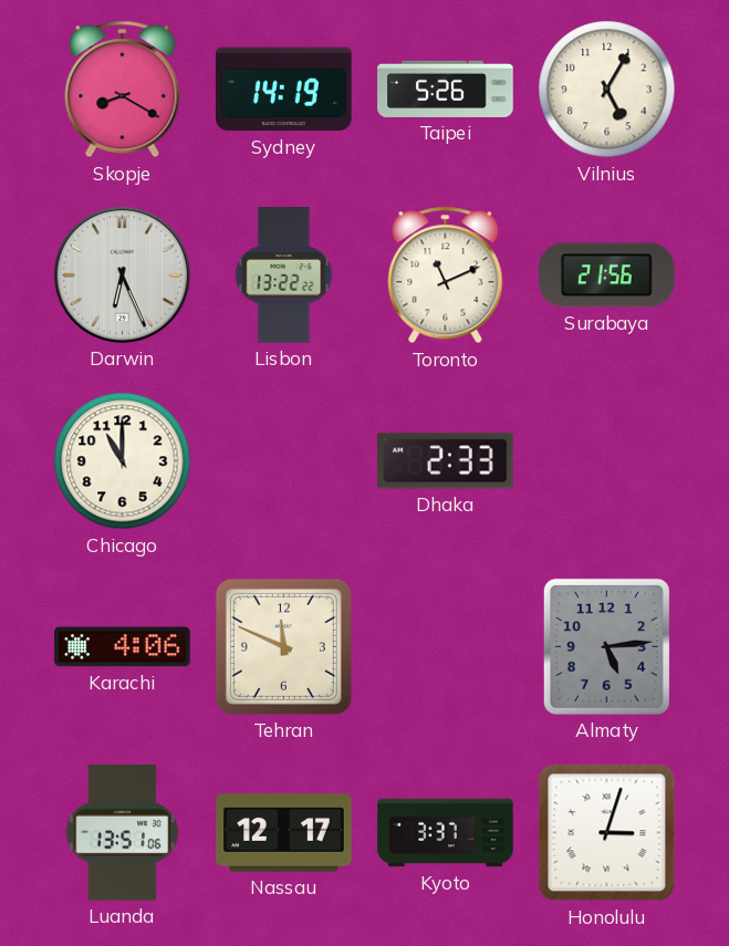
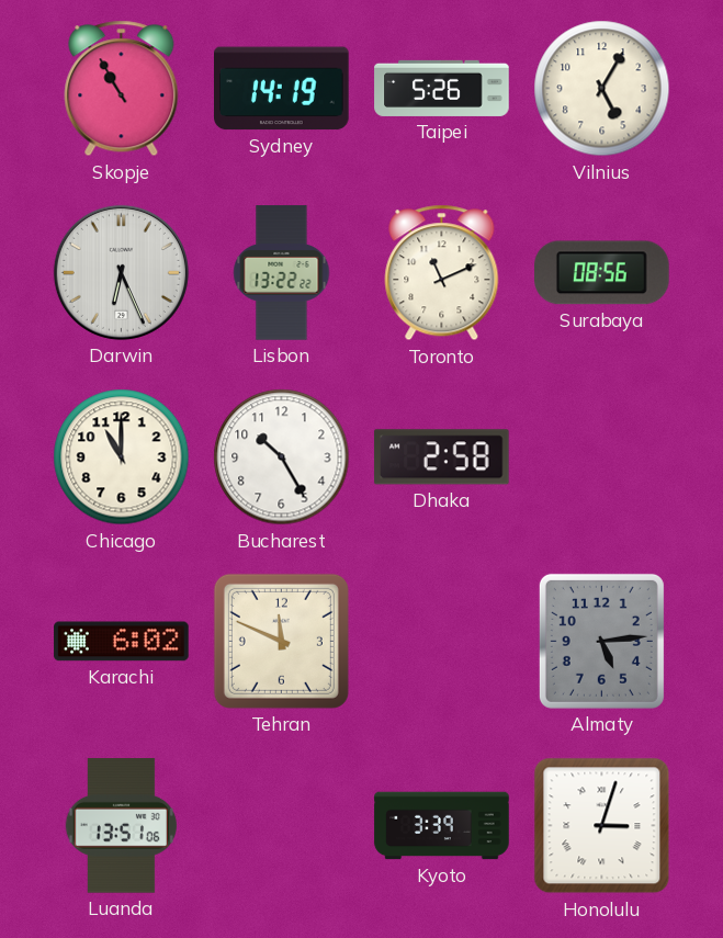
Skopje: 8:20 -> 10:55
Surabaya: 21:56 -> 08:56
Bucharest: none -> 10:25
Dhaka: 2:33 -> 2:58
Karachi: 4:06 -> 6:02
Nassau: 12:17 -> none
Kyoto: 3:37 -> 3:39
